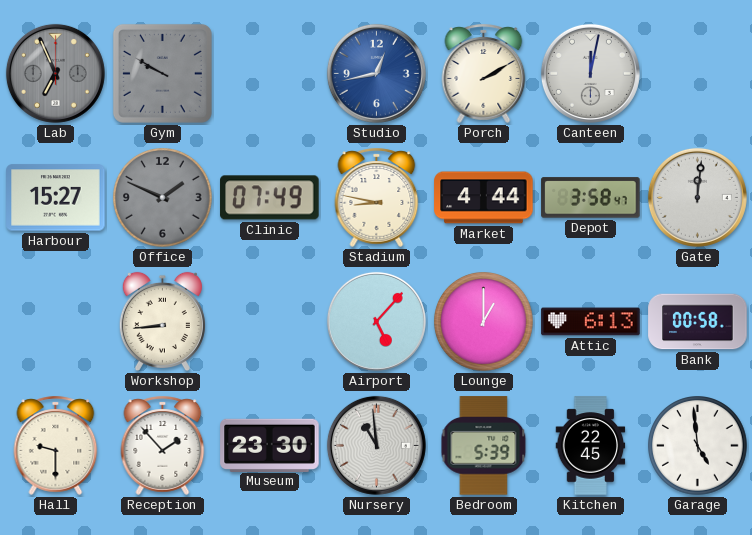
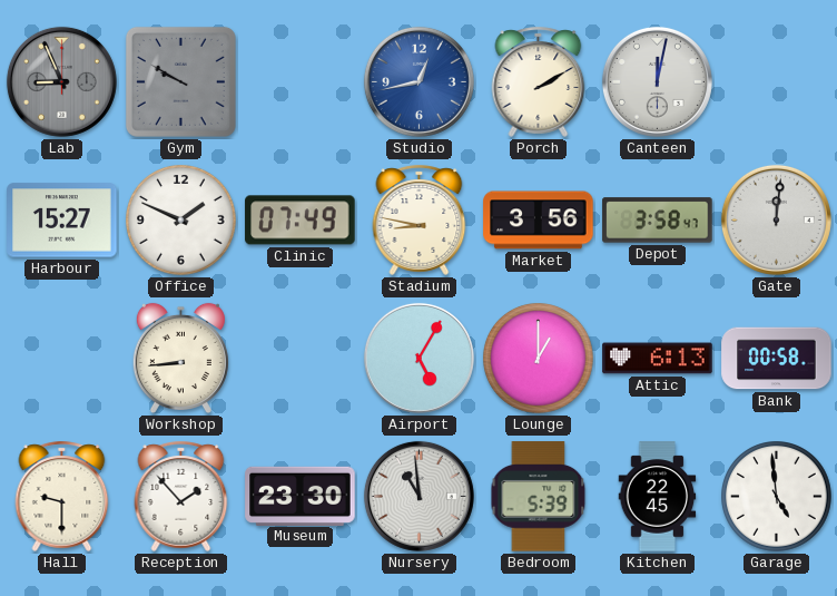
Lab: 6:56 -> 8:56
Office dial: grey -> white
Market: 4:44 -> 3:56
Airport: 5:07 -> 5:05
